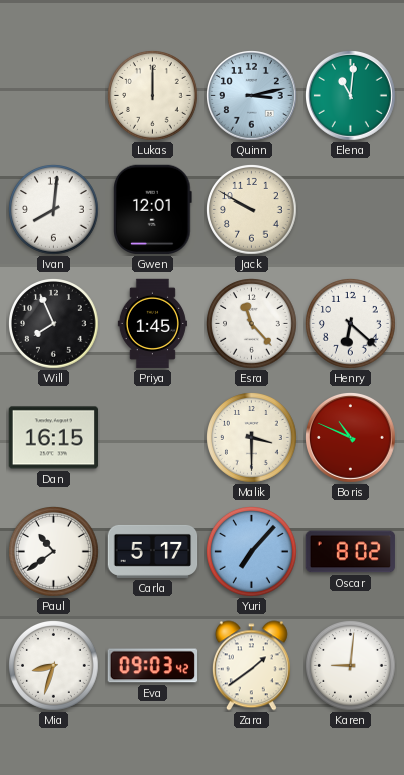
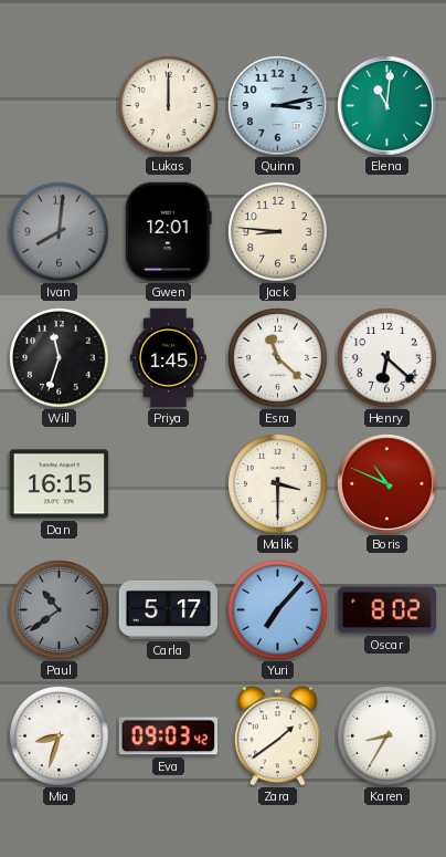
Ivan dial: white -> grey
Jack: 9:50 -> 8:46
Will: 7:56 -> 11:33
Esra: 11:23 -> 11:22
Paul dial: white -> grey
Karen: 9:01 -> 8:35
